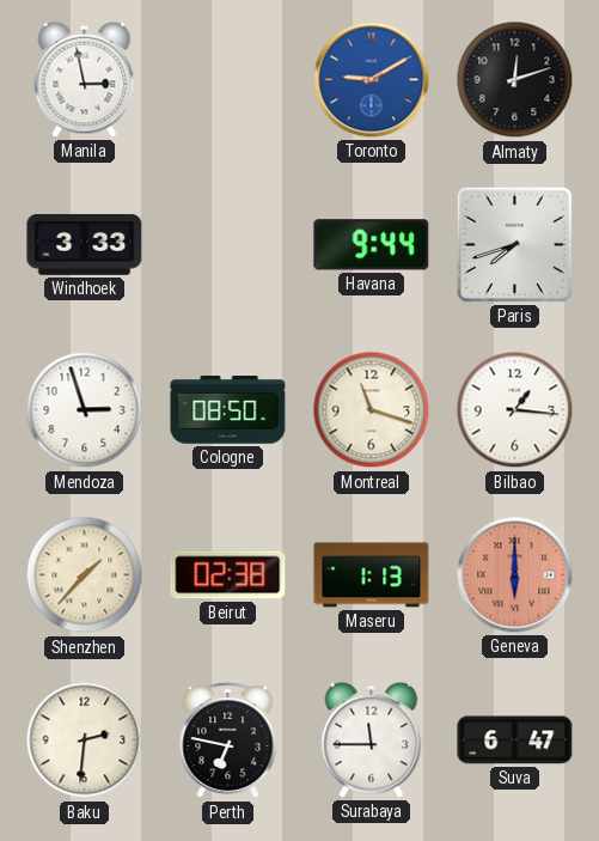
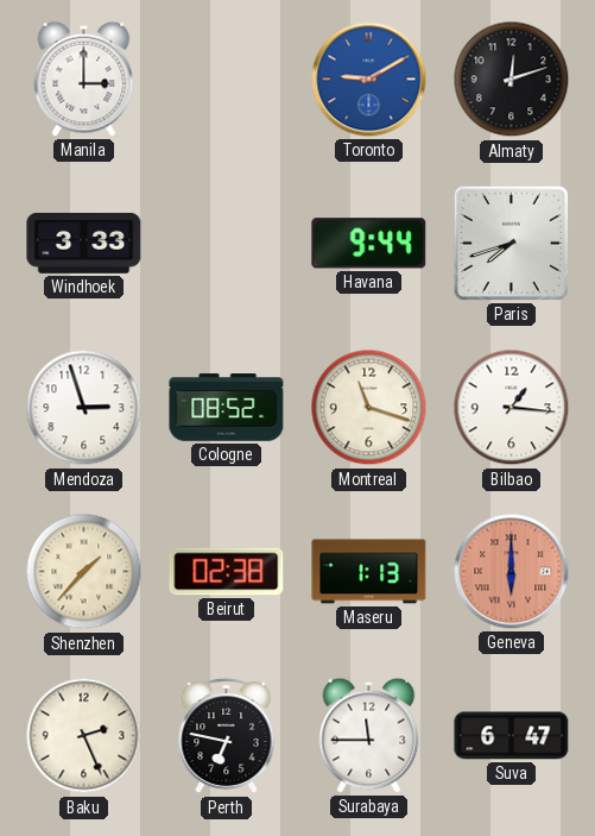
Manila: 2:58 -> 3:00
Cologne: 08:50 -> 08:52
Baku: 2:31 -> 2:26
